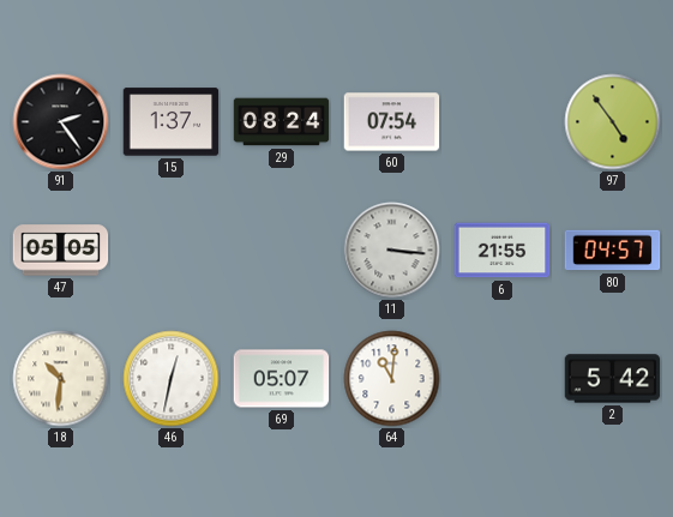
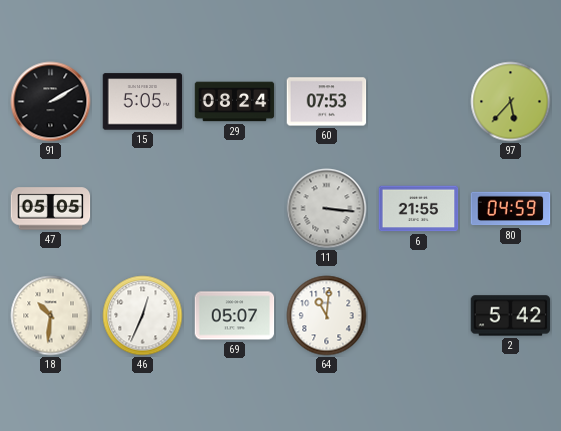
91: 2:24 -> 2:10
15: 1:37 -> 5:05
60: 07:54 -> 07:53
97: 4:54 -> 5:37
80: 04:57 -> 04:59
46: 12:32 -> 12:34
